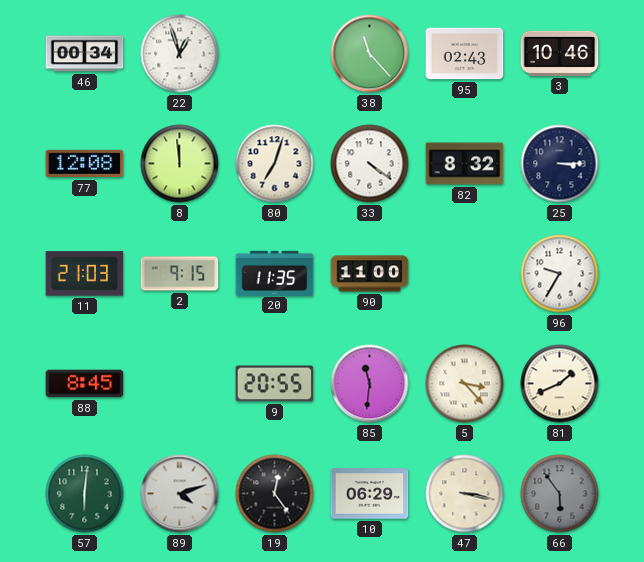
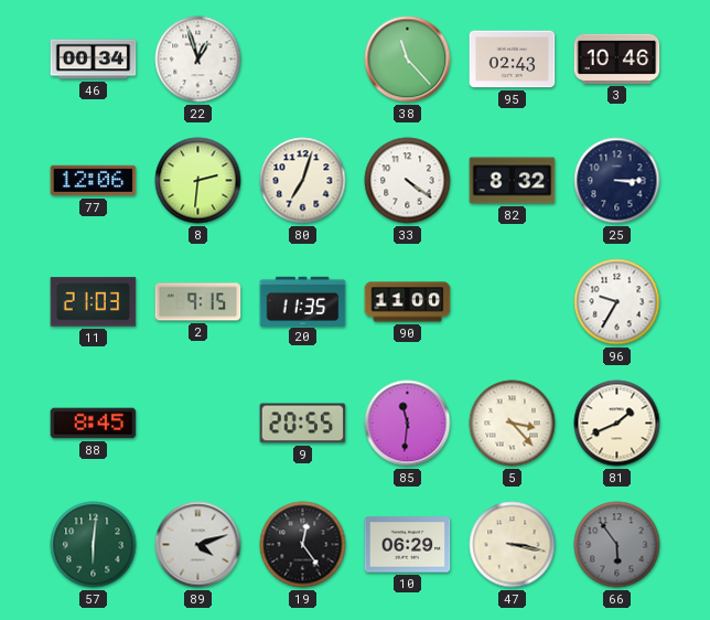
77: 12:08 -> 12:06
8: 11:59 -> 2:31
